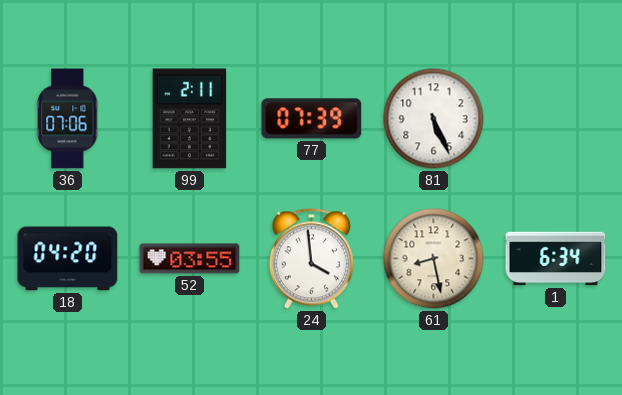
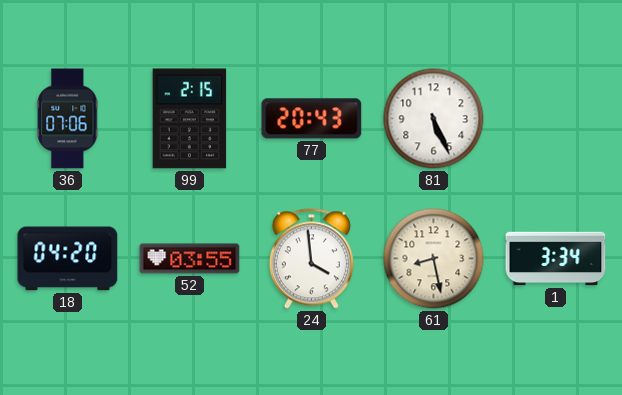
99: 2:11 -> 2:15
77: 07:39 -> 20:43
1: 6:34 -> 3:34
